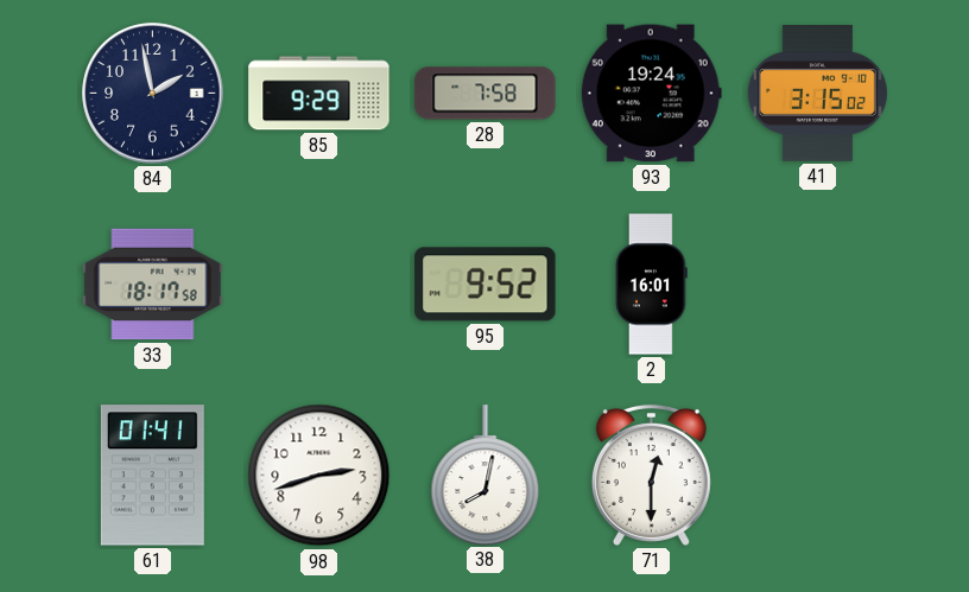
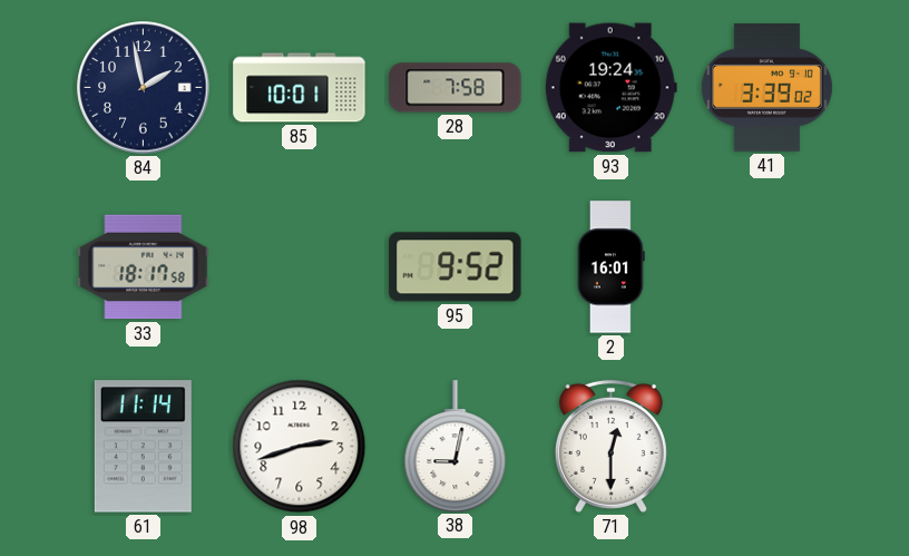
85: 9:29 -> 10:01
41: 3:15 -> 3:39
61: 01:41 -> 11:14
38: 8:02 -> 9:02
